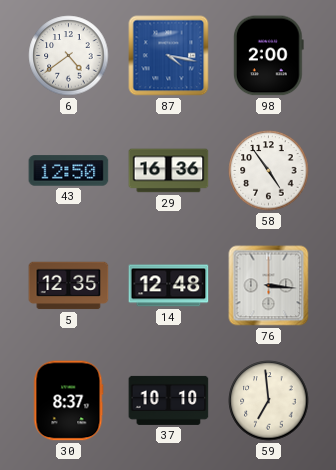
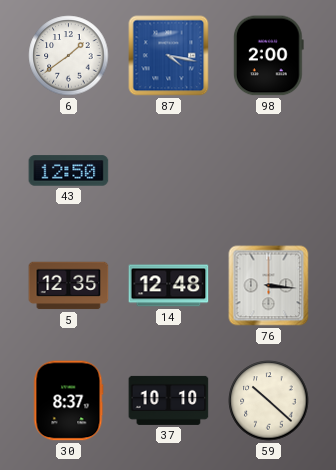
6: 4:39 -> 1:39
29: 16:36 -> none
58: 4:54 -> none
59: 6:59 -> 10:22
